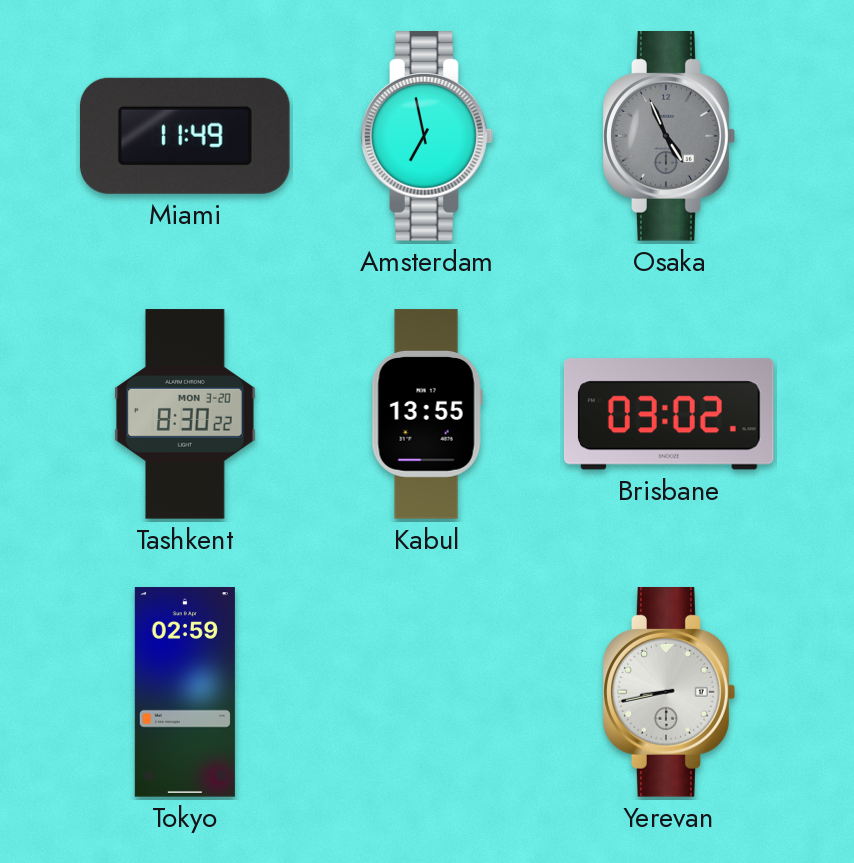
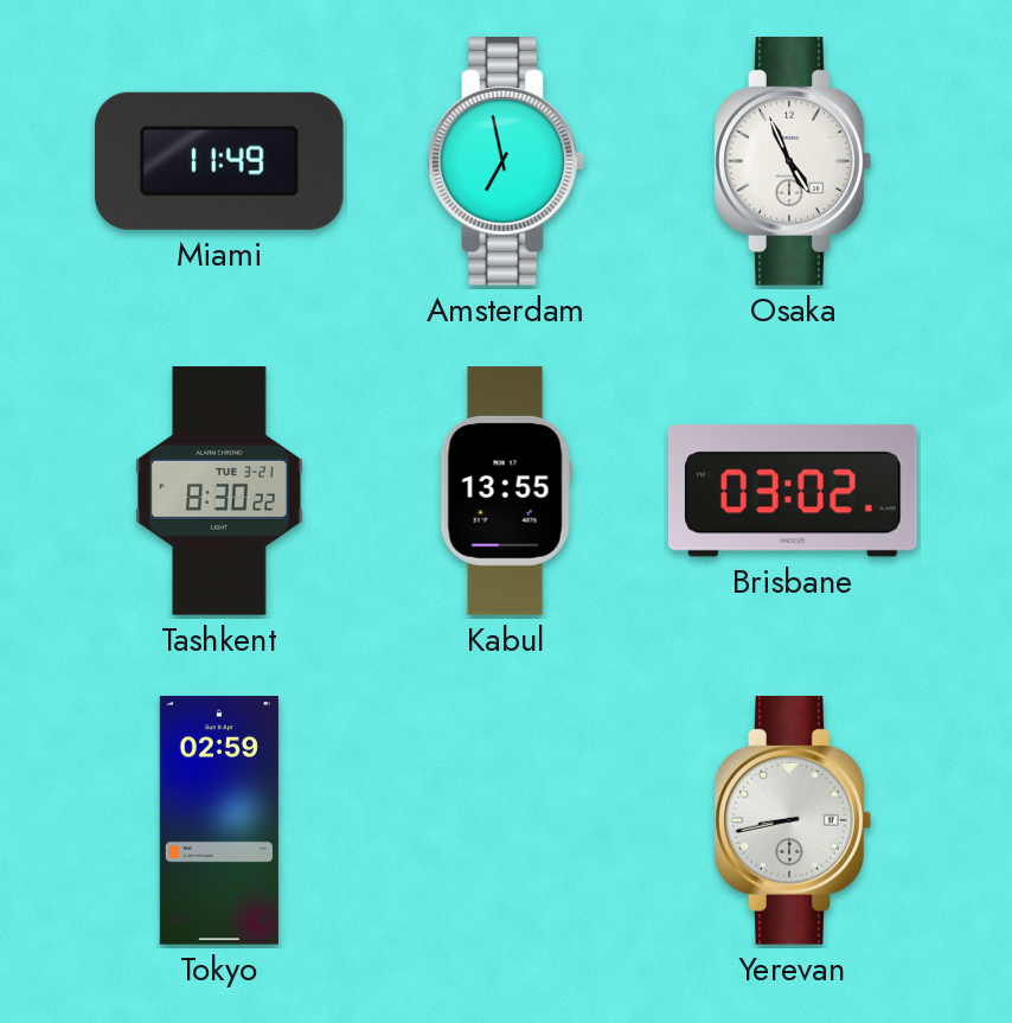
Osaka dial: grey -> white
Tashkent date: MON 3-20 -> TUE 3-21
